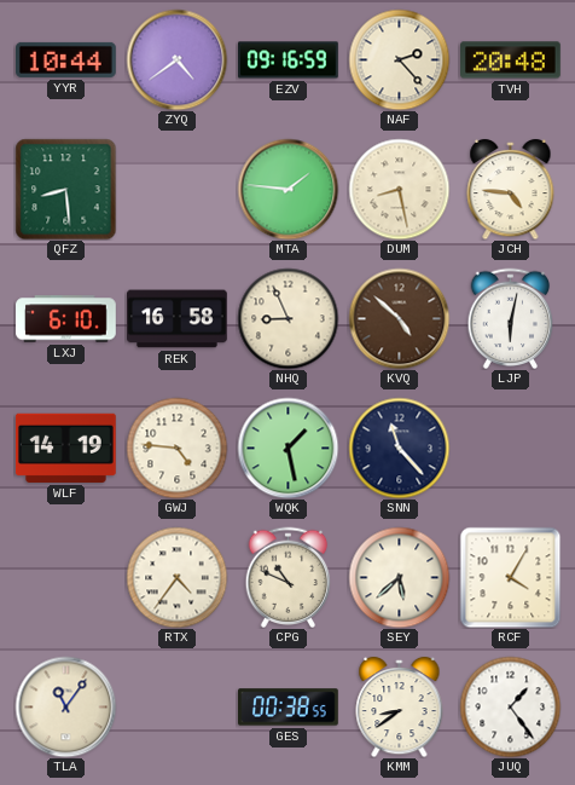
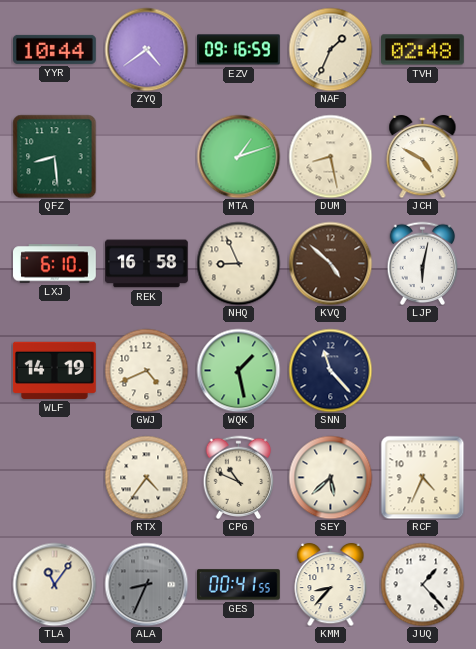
NAF: 2:23 -> 1:34
TVH: 20:48 -> 02:48
MTA: 1:46 -> 1:12
JCH: 4:46 -> 4:50
GWJ: 4:46 -> 4:41
RCF: 4:05 -> 4:34
ALA: none -> 8:34
GES: 00:38 -> 00:41
KMM: 8:39 -> 8:37
JUQ: 1:24 -> 1:23
